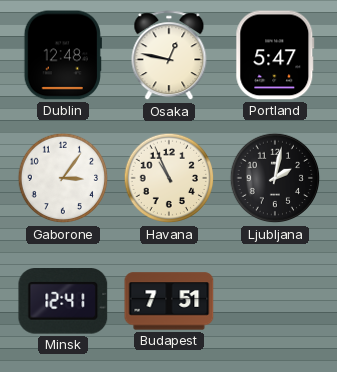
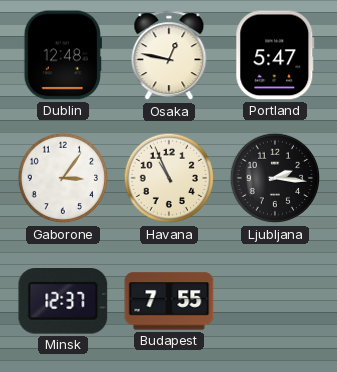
Ljubljana: 2:02 -> 2:16
Minsk: 12:41 -> 12:37
Budapest: 7:51 -> 7:55
